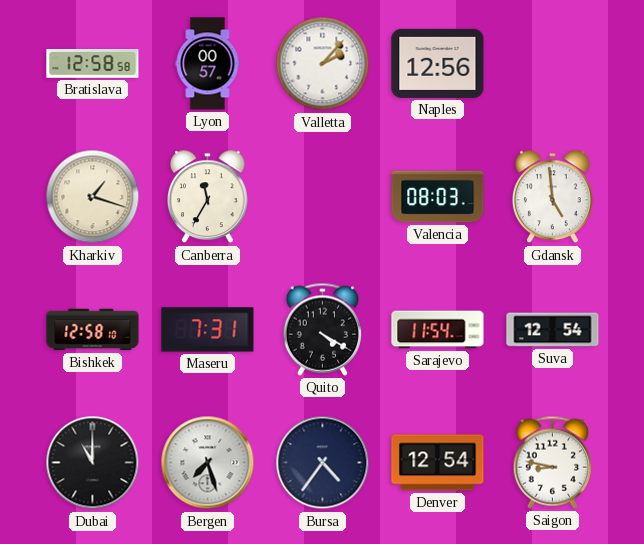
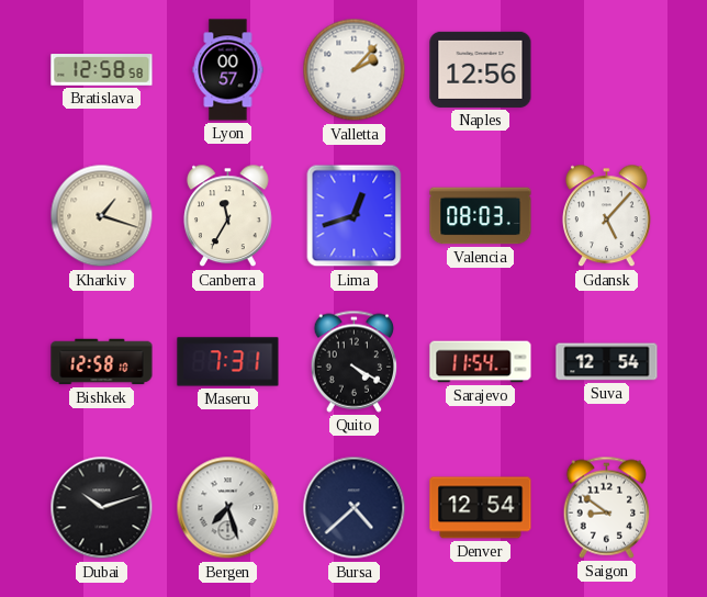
Lima: none -> 12:42
Gdansk: 4:59 -> 5:07
Dubai: 11:00 -> 10:12
Bursa: 4:36 -> 4:38
Saigon: 8:47 -> 8:51
